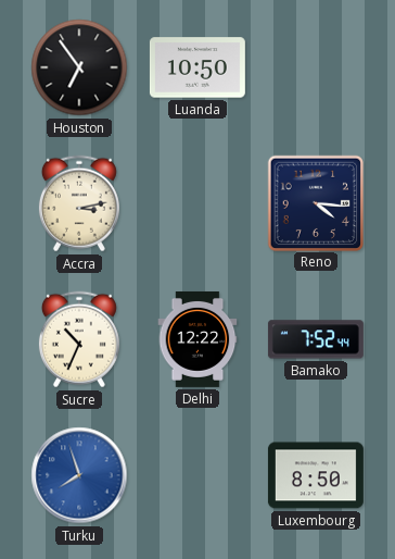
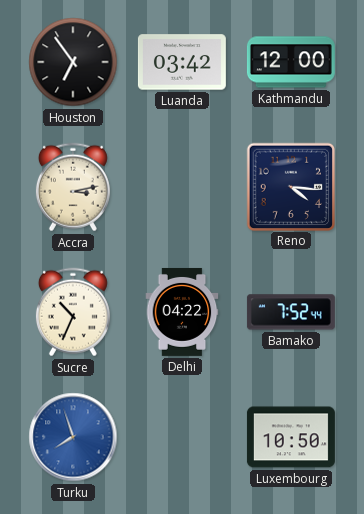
Luanda: 10:50 -> 03:42
Kathmandu: none -> 12:00
Delhi: 12:22 -> 04:22
Luxembourg: 8:50 -> 10:50
